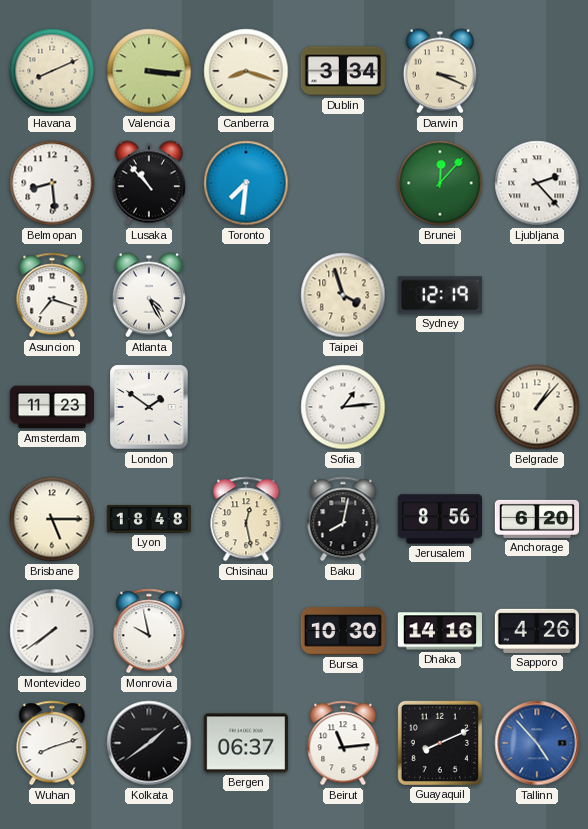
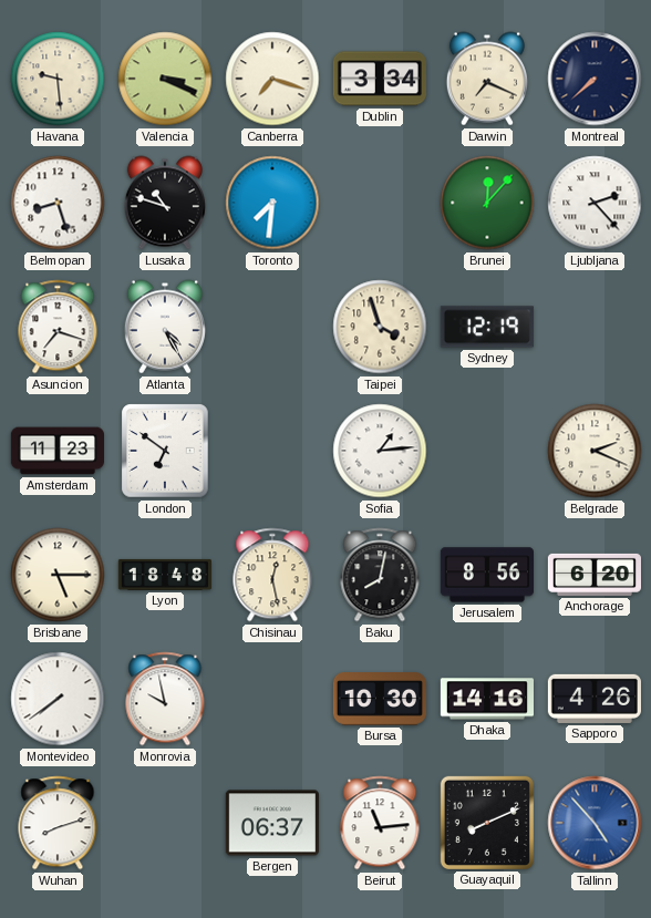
Havana: 8:11 -> 9:29
Valencia: 3:16 -> 3:19
Canberra: 8:18 -> 7:18
Darwin: 3:19 -> 7:19
Montreal: none -> 7:38
Belmopan: 8:29 -> 8:27
Lusaka: 10:53 -> 10:48
London: 1:51 -> 6:51
Belgrade: 1:07 -> 2:19
Kolkata: 1:39 -> none
